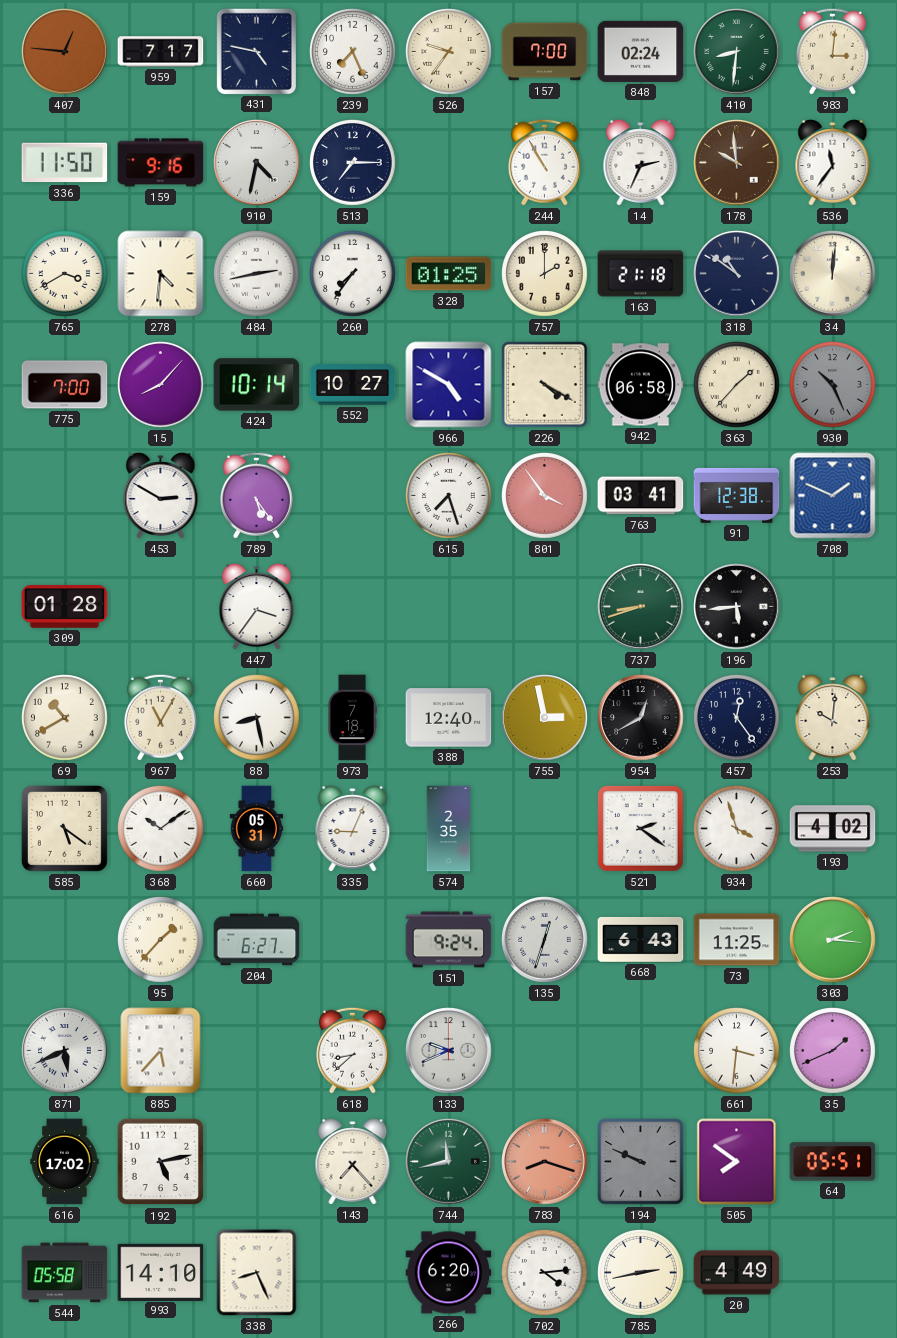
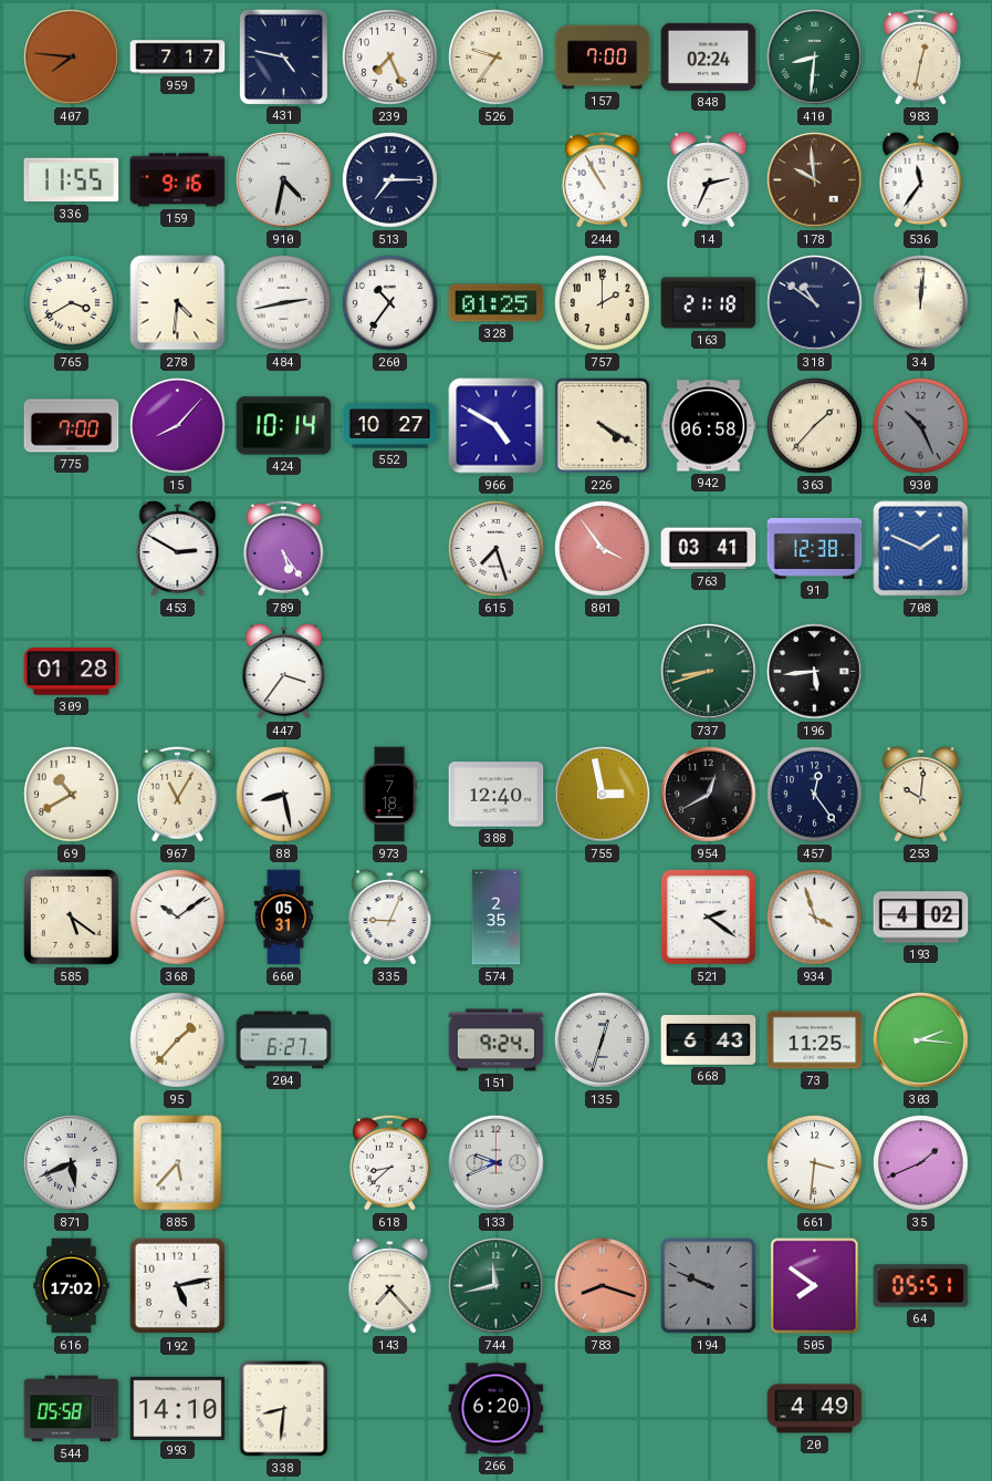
407: 12:46 -> 7:46
983: 3:01 -> 12:32
336: 11:50 -> 11:55
260: 7:36 -> 10:36
338: 8:26 -> 8:31
702: 4:14 -> none
785: 2:43 -> none
